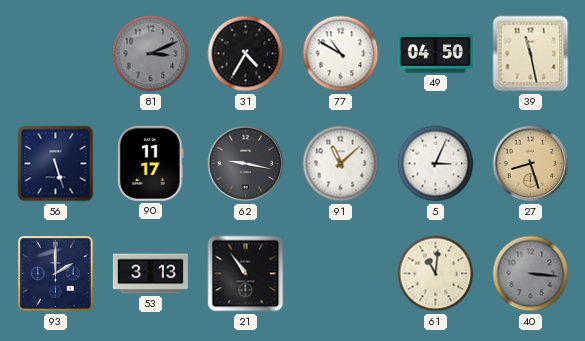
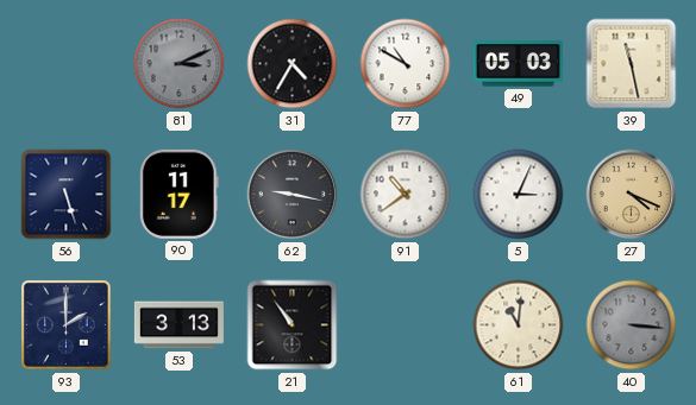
49: 04:50 -> 05:03
91: 11:08 -> 10:39
27: 8:27 -> 4:19
